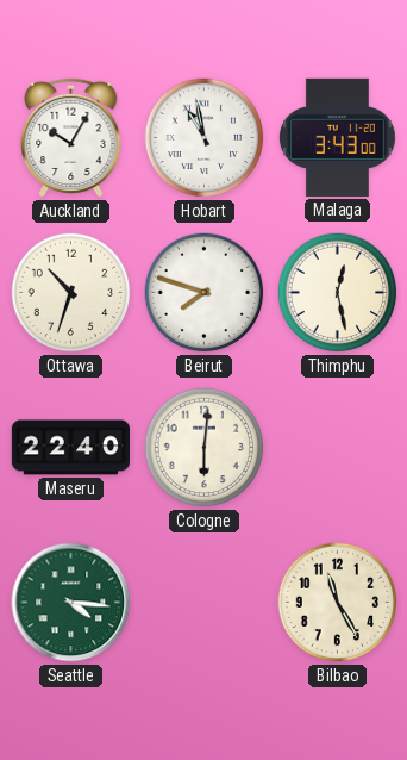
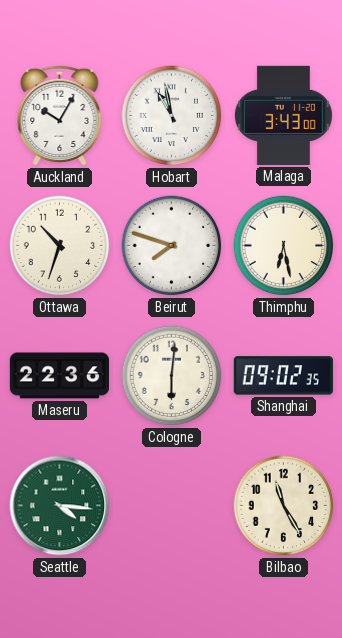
Thimphu: 12:28 -> 6:28
Maseru: 22:40 -> 22:36
Shanghai: none -> 09:02
